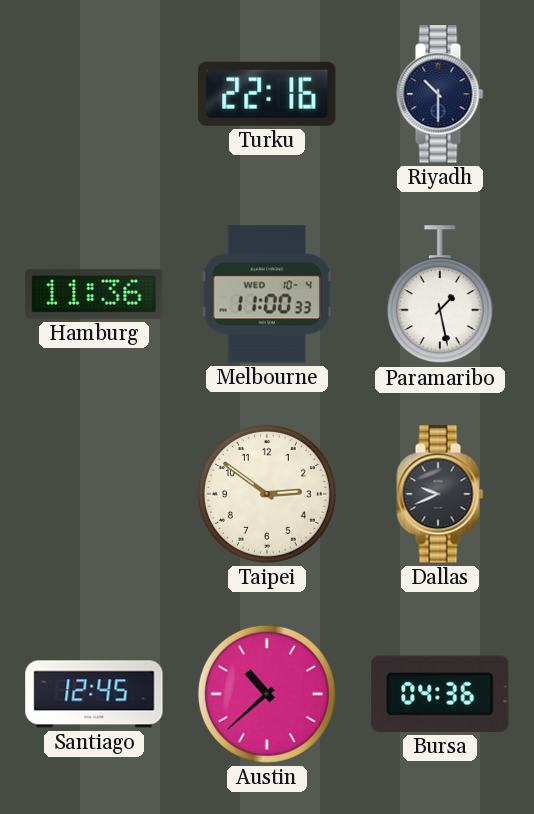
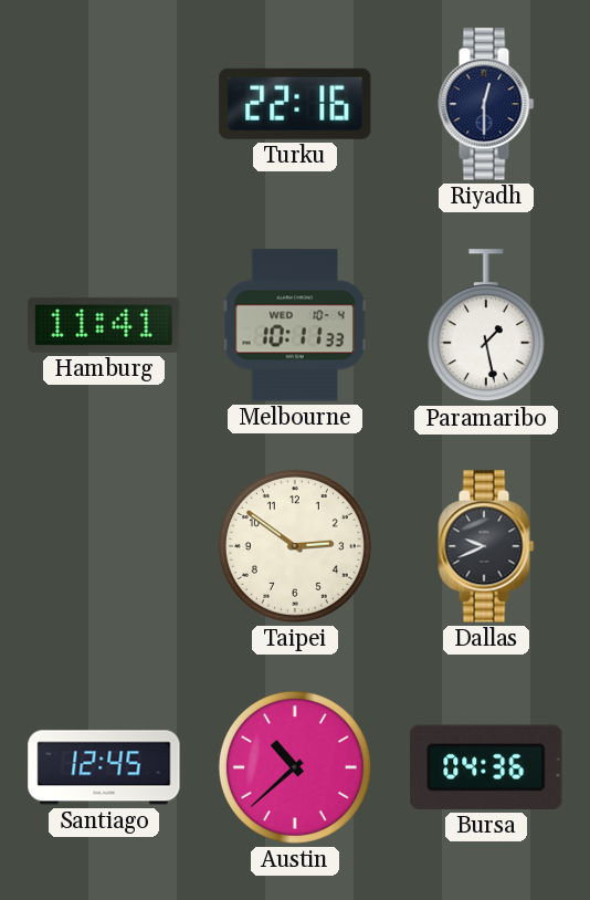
Riyadh: 10:30 -> 12:30
Hamburg: 11:36 -> 11:41
Melbourne: 11:00 -> 10:11
